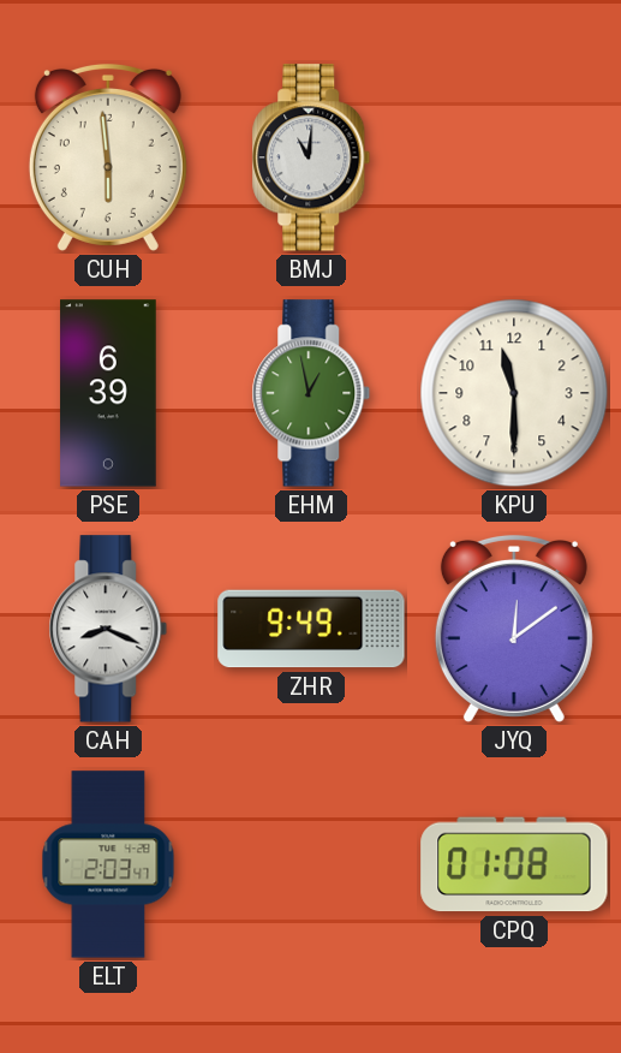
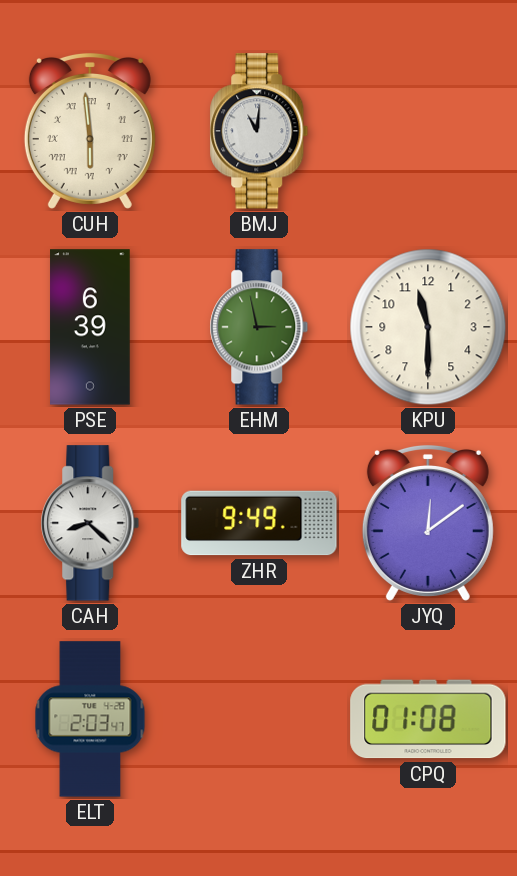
CUH numerals: Arabic -> Roman
EHM: 12:58 -> 2:58
CAH: 8:19 -> 8:22
